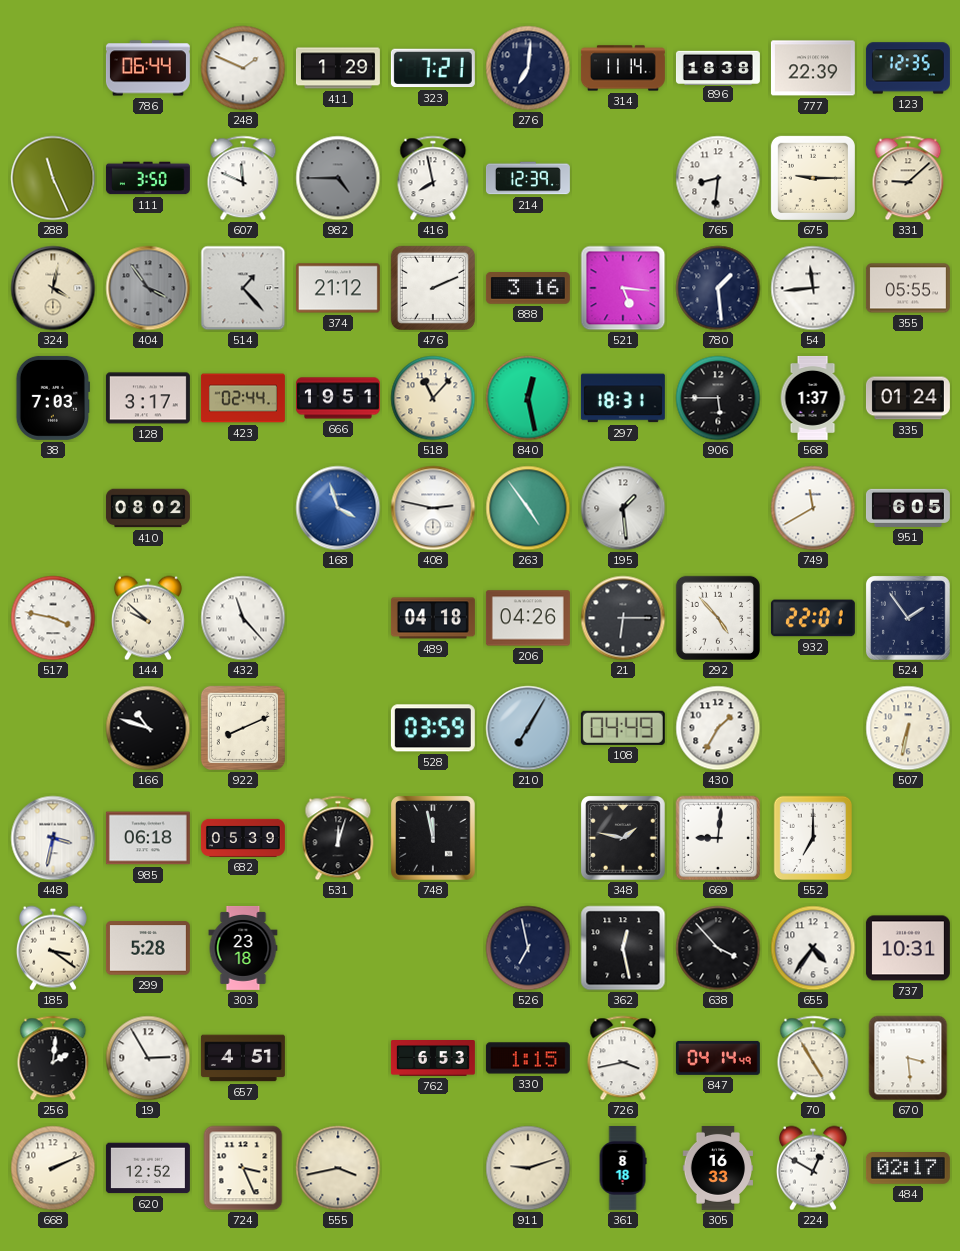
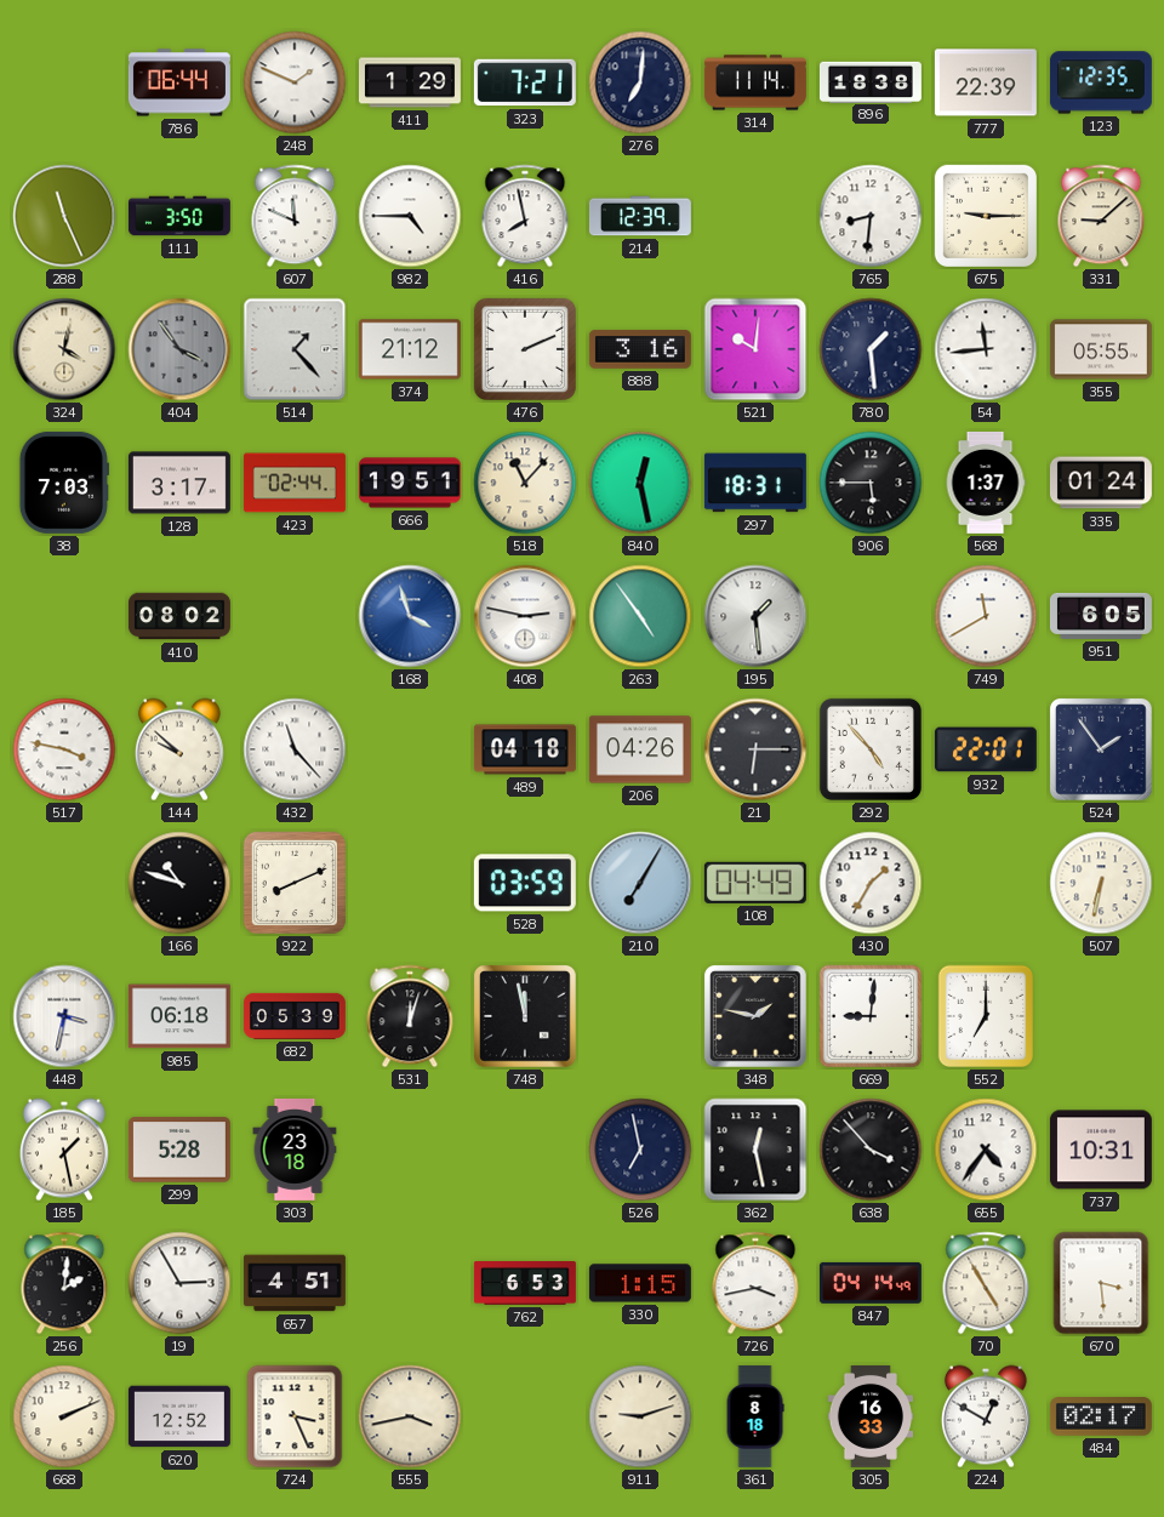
982 dial: grey -> white
521: 5:16 -> 10:01
185: 3:21 -> 1:28
